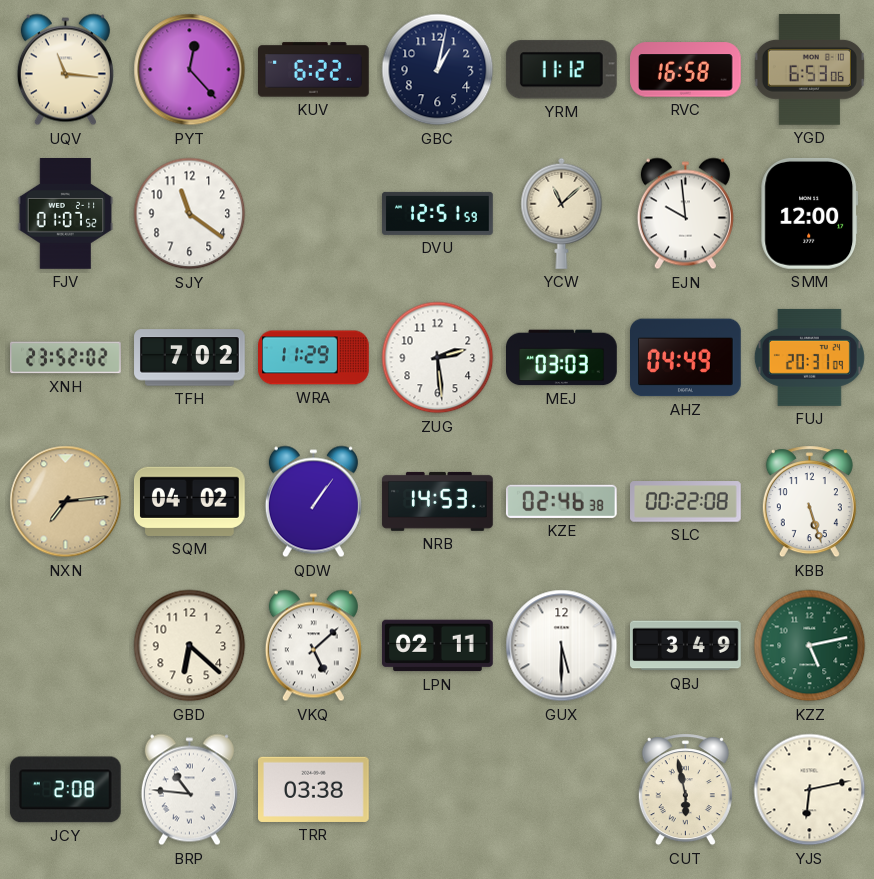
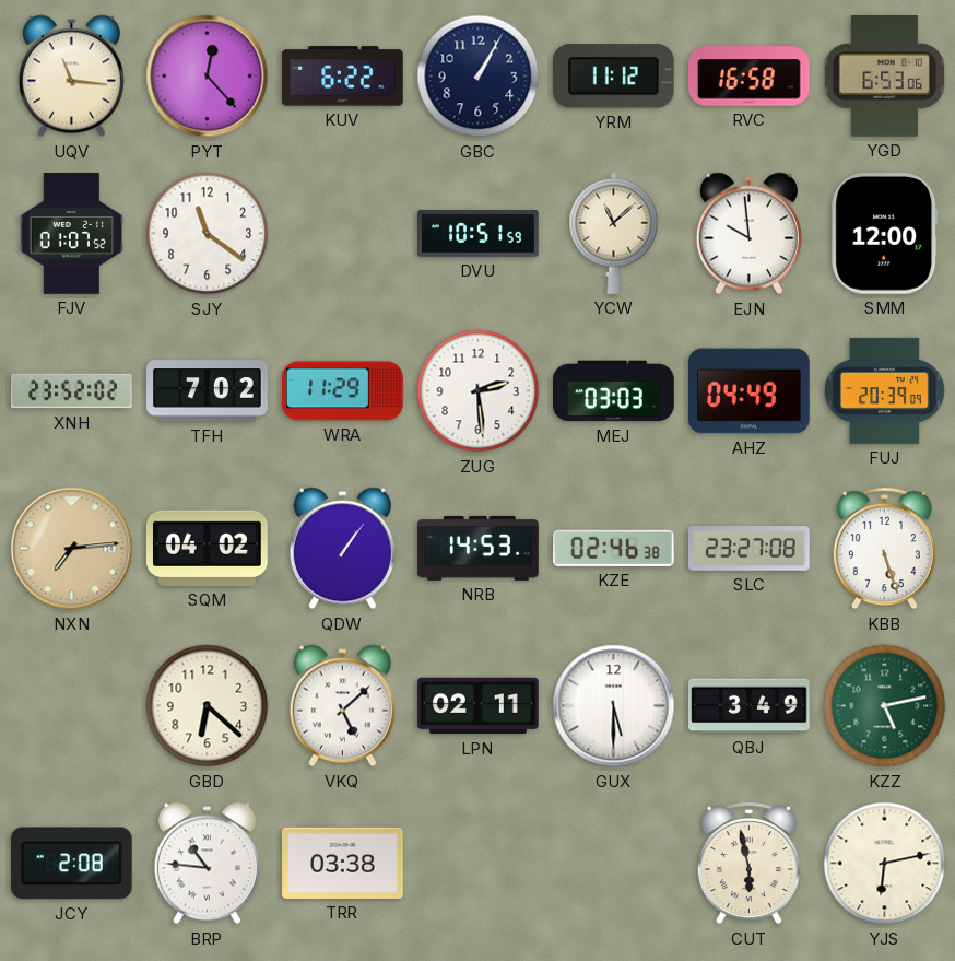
GBC: 1:02 -> 1:05
DVU: 12:51 -> 10:51
FUJ: 20:31 -> 20:39
SLC: 00:22 -> 23:27
